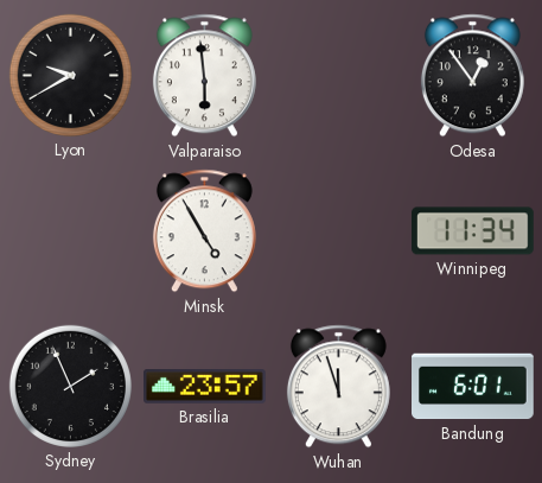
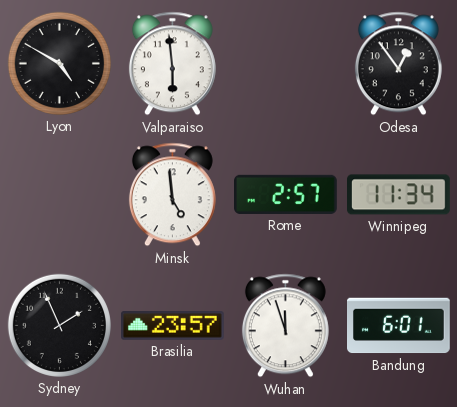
Lyon: 9:40 -> 4:50
Minsk: 4:55 -> 4:59
Rome: none -> 2:57
